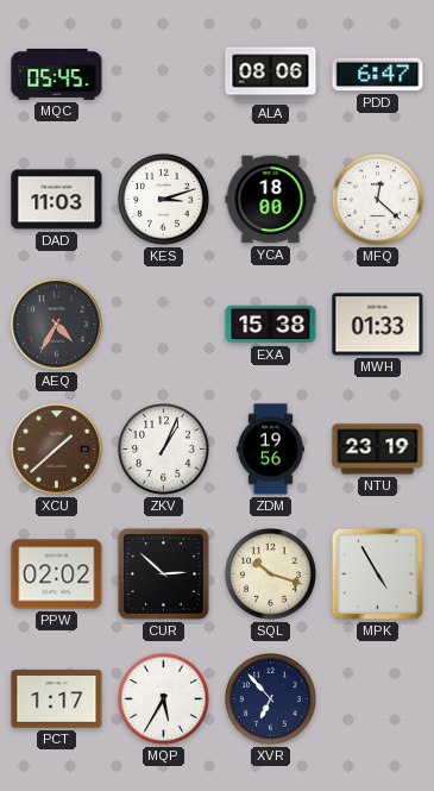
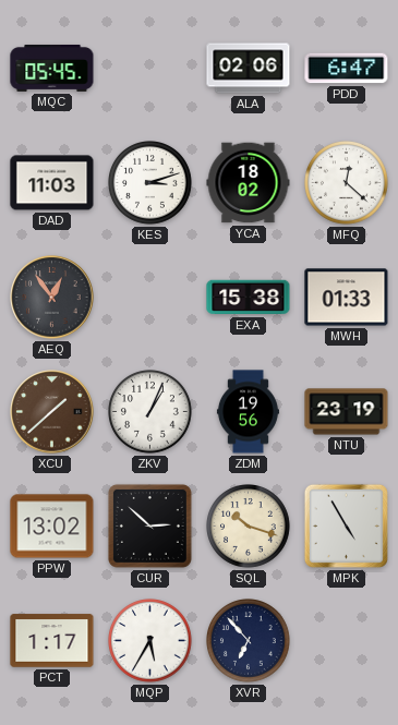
ALA: 08:06 -> 02:06
YCA: 18:00 -> 18:02
AEQ: 4:35 -> 12:54
PPW: 02:02 -> 13:02
